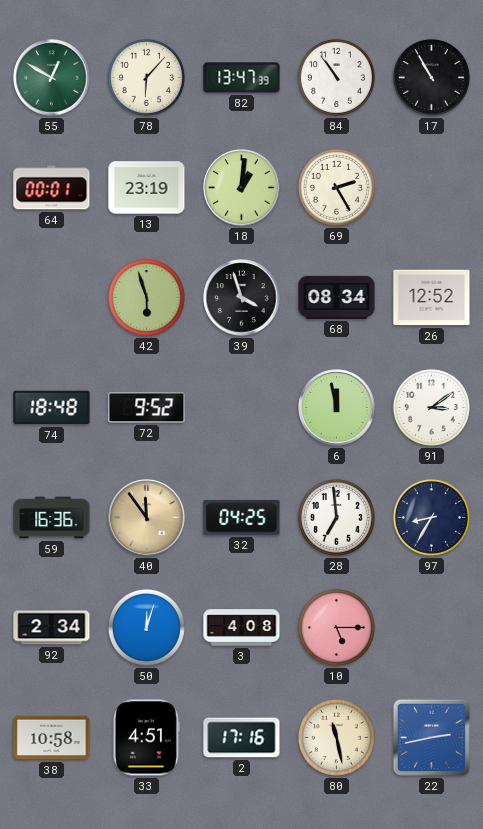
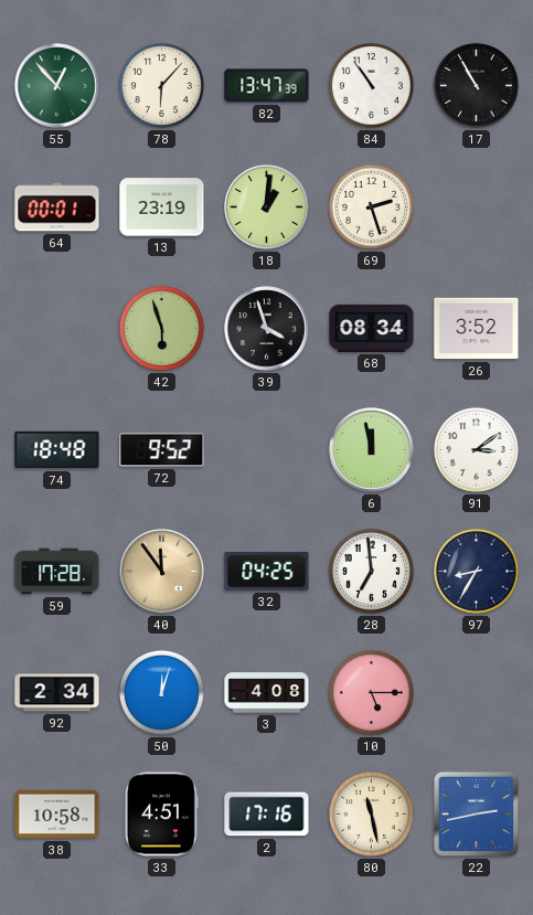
55: 12:50 -> 12:53
69: 2:25 -> 2:27
26: 12:52 -> 3:52
59: 16:36 -> 17:28
